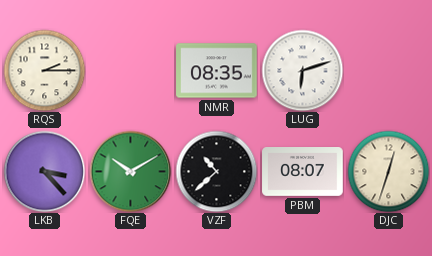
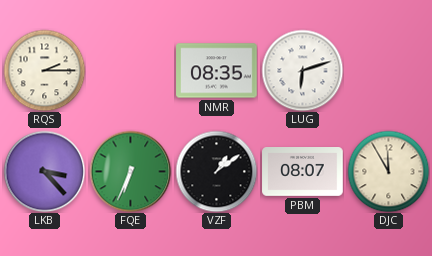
FQE: 10:10 -> 6:34
VZF: 10:38 -> 1:09
DJC: 12:33 -> 11:55
